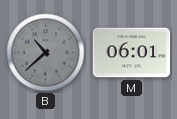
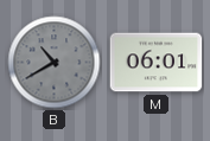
B: 10:38 -> 10:40
